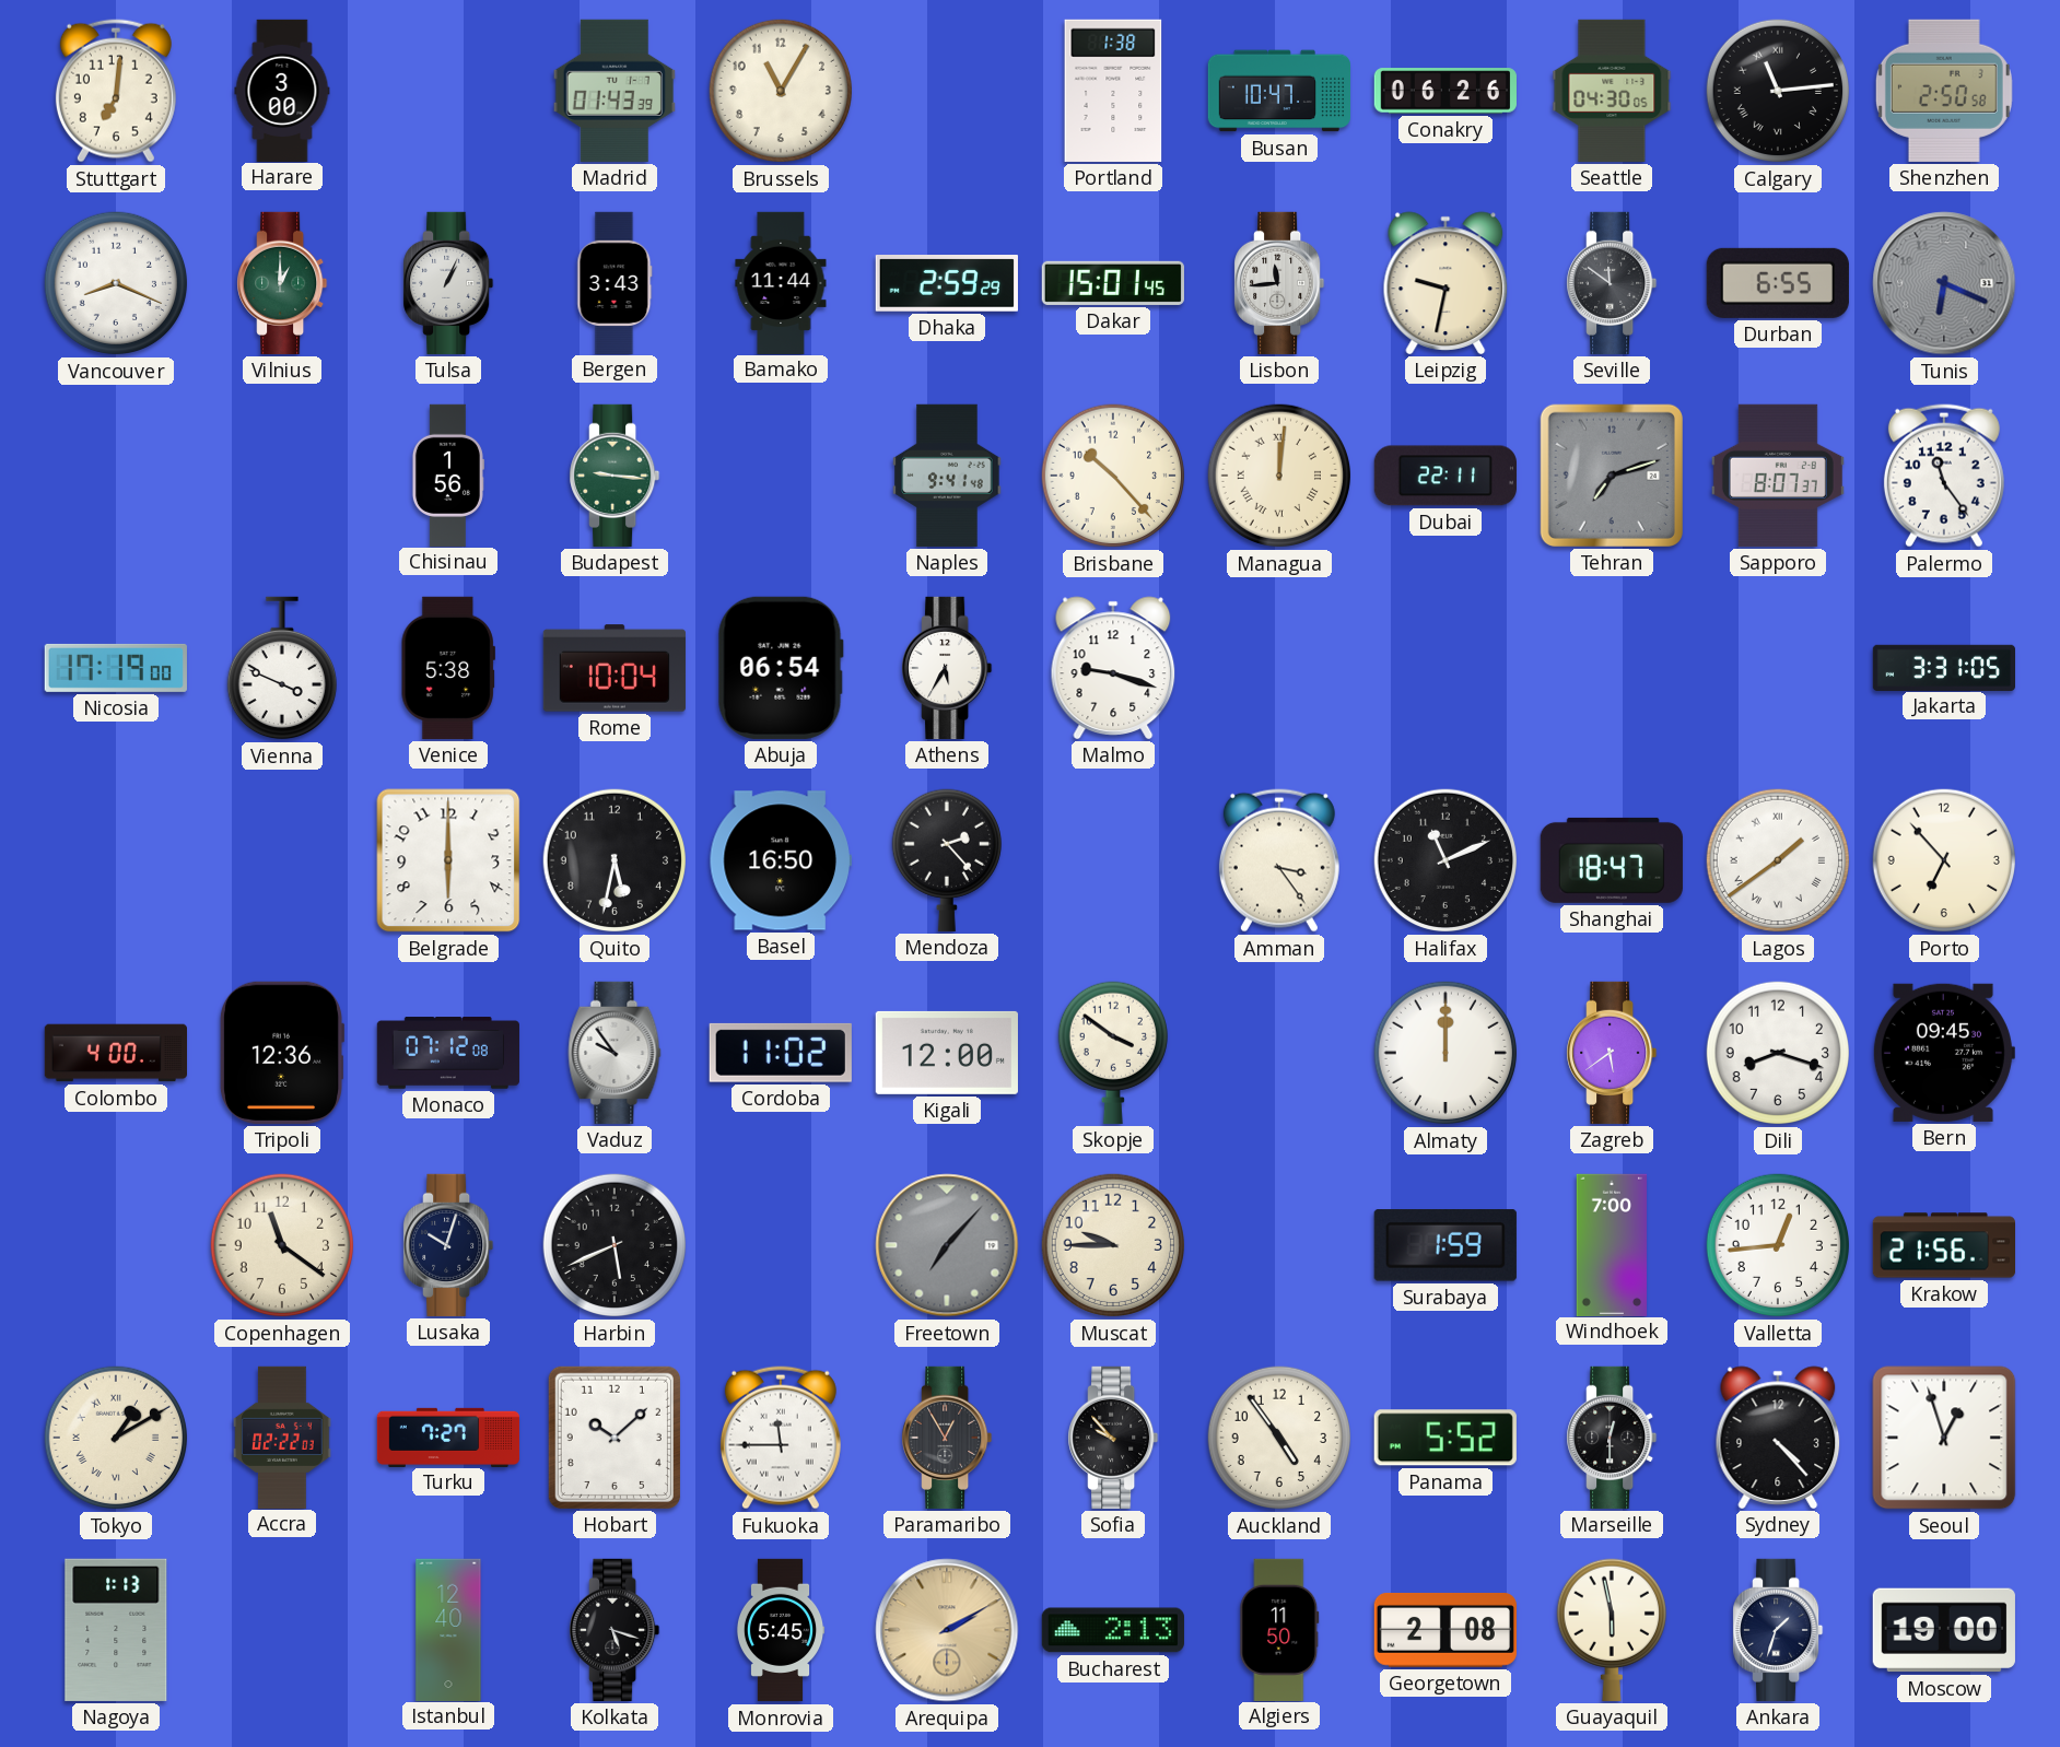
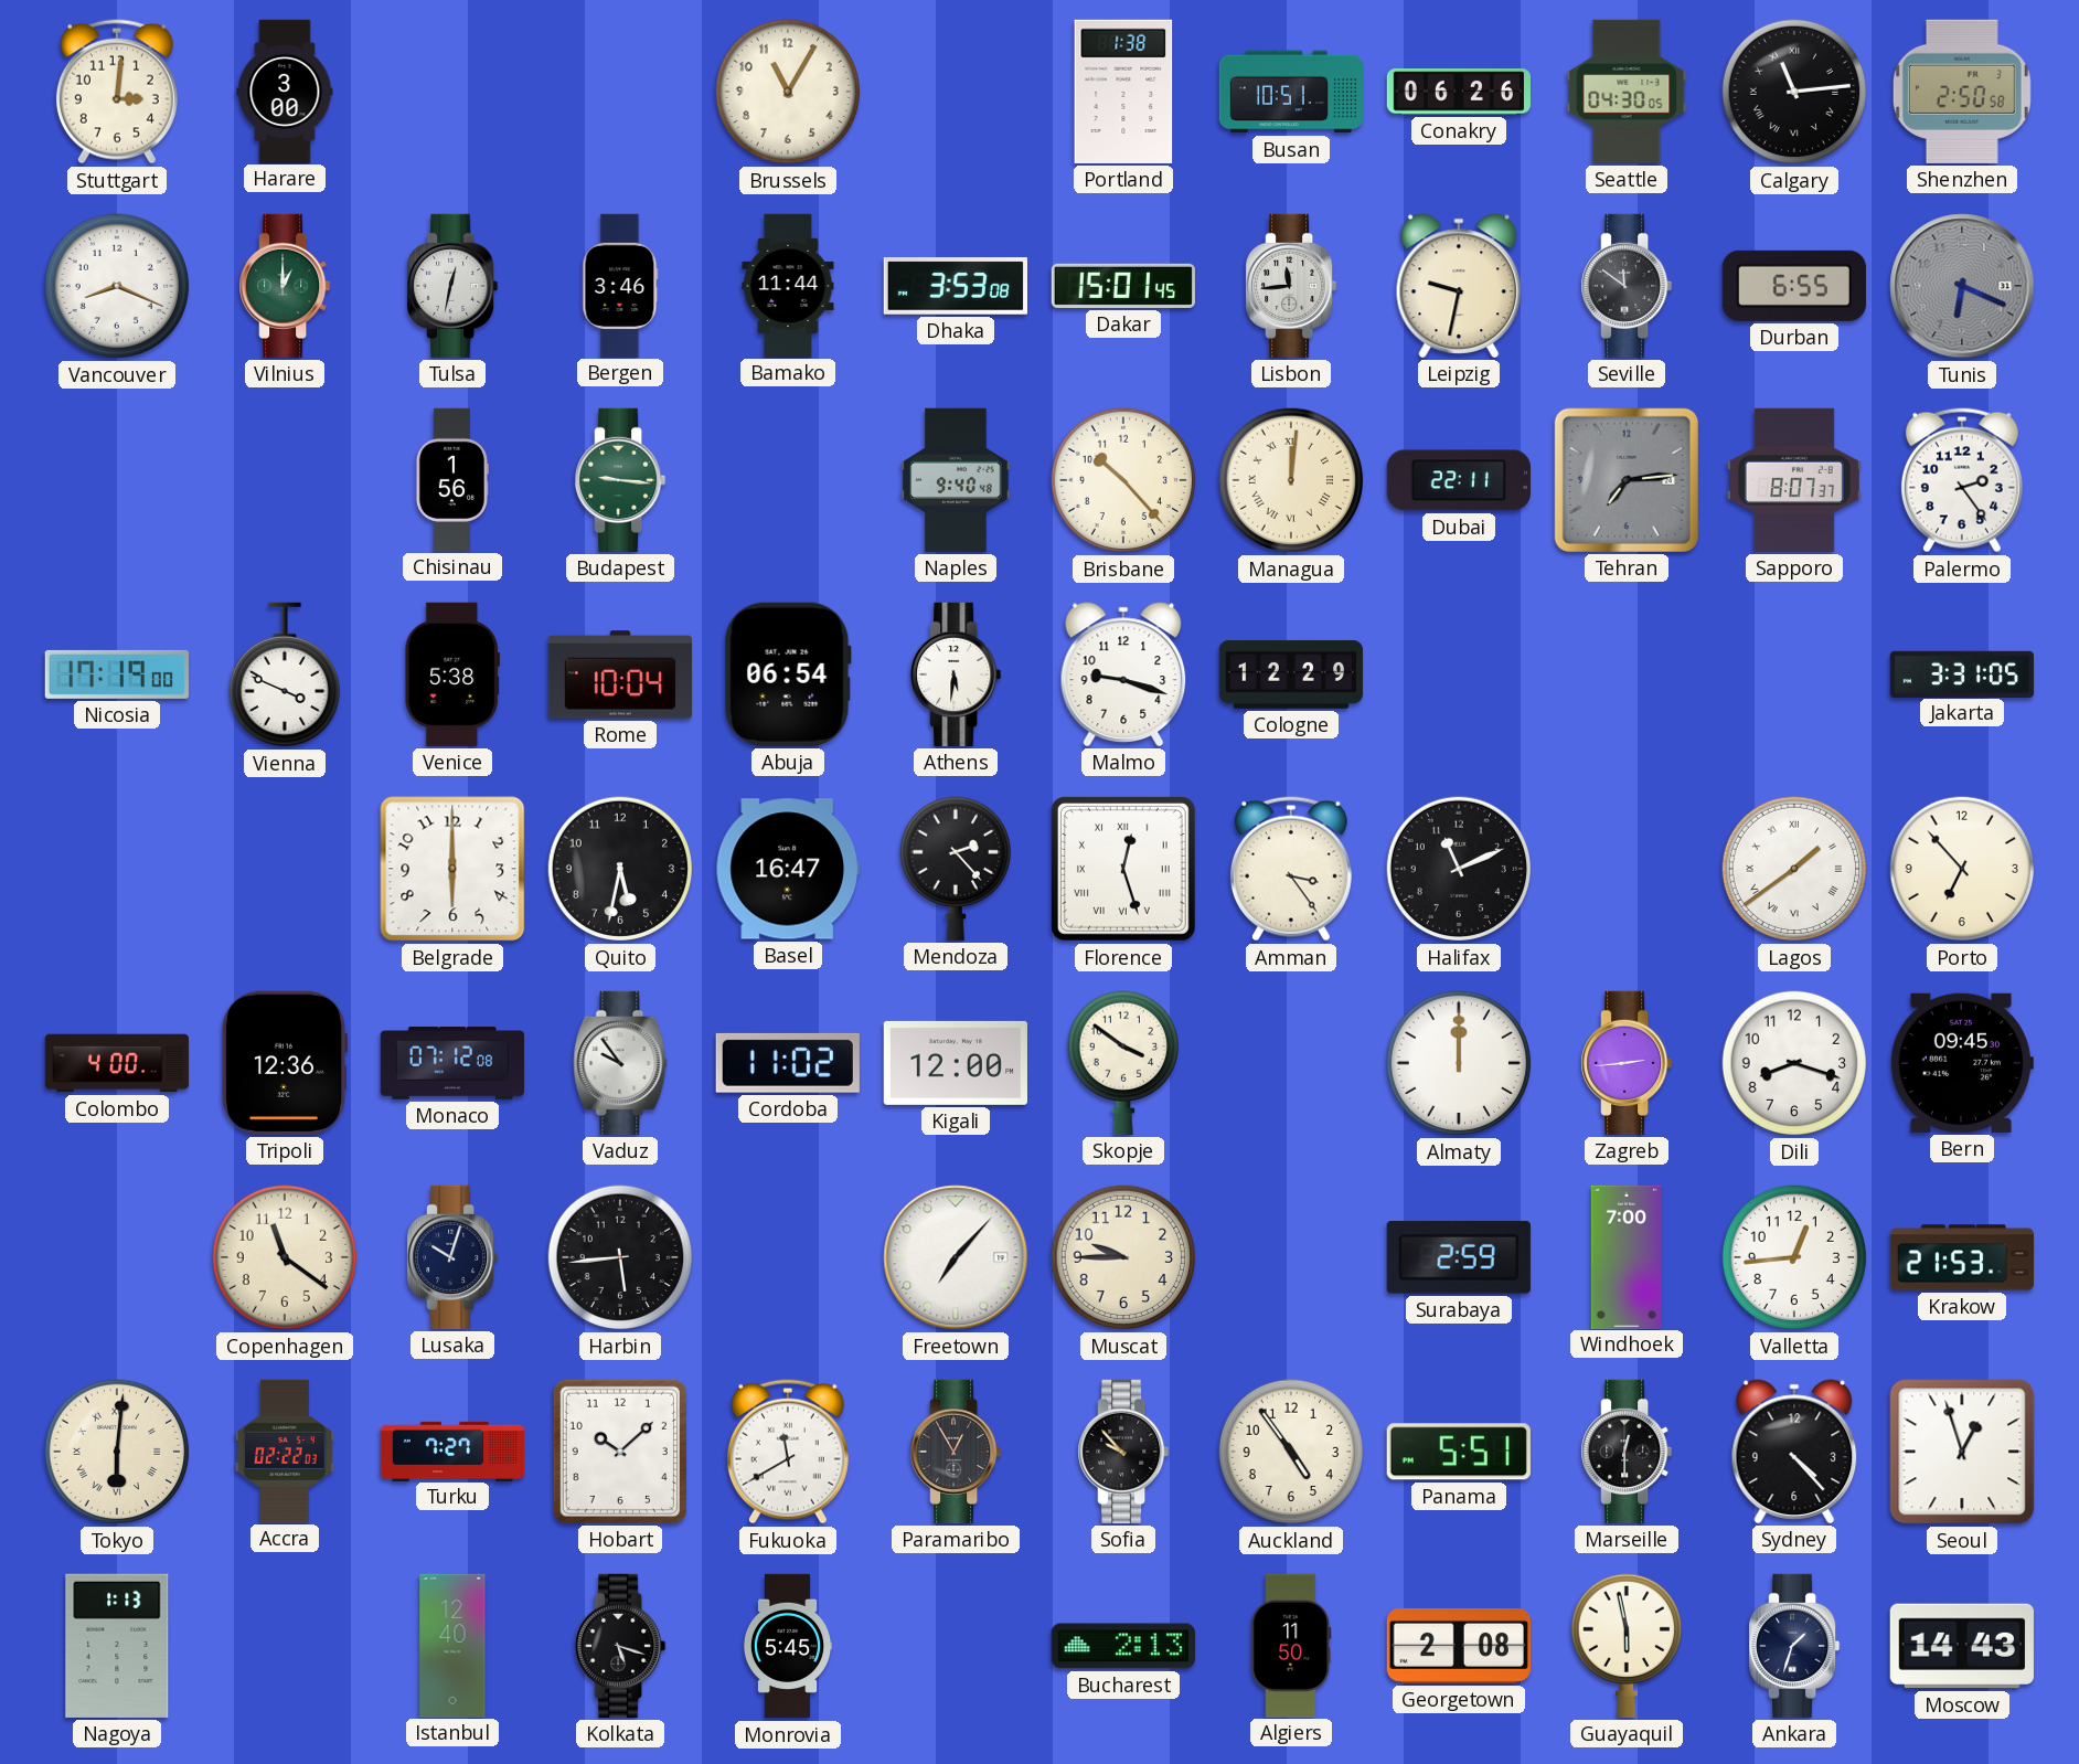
Stuttgart: 7:01 -> 3:01
Madrid: 01:43 -> none
Busan: 10:47 -> 10:51
Tulsa: 1:04 -> 12:32
Bergen: 3:43 -> 3:46
Dhaka: 2:59 -> 3:53
Naples: 9:41 -> 9:40
Tehran: 7:12 -> 7:14
Palermo: 11:24 -> 2:24
Athens: 5:35 -> 5:31
Cologne: none -> 12:29
Basel: 16:50 -> 16:47
Florence: none -> 12:27
Shanghai: 18:47 -> none
Zagreb: 5:39 -> 2:44
Harbin: 5:41 -> 5:44
Freetown dial: grey -> white
Surabaya: 1:59 -> 2:59
Krakow: 21:56 -> 21:53
Tokyo: 1:10 -> 6:01
Fukuoka: 11:45 -> 11:40
Panama: 5:52 -> 5:51
Arequipa: 2:10 -> none
Moscow: 19:00 -> 14:43
